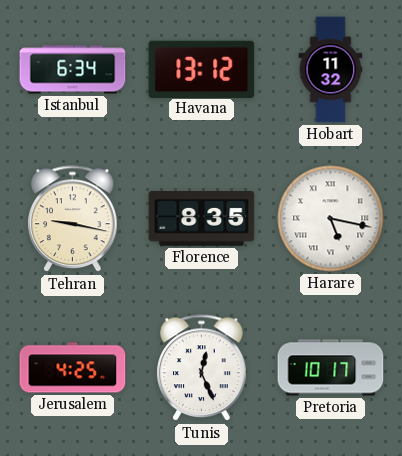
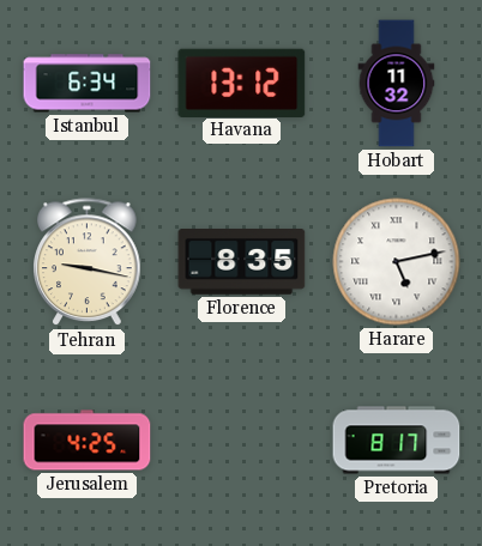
Harare: 5:17 -> 5:13
Tunis: 12:26 -> none
Pretoria: 10:17 -> 8:17
